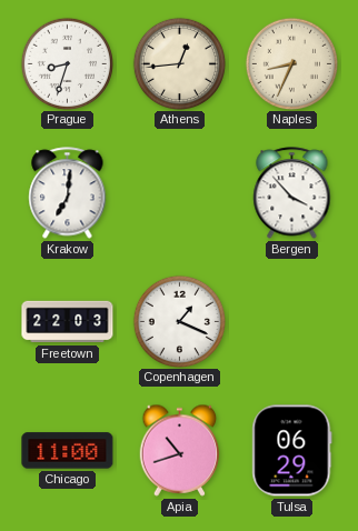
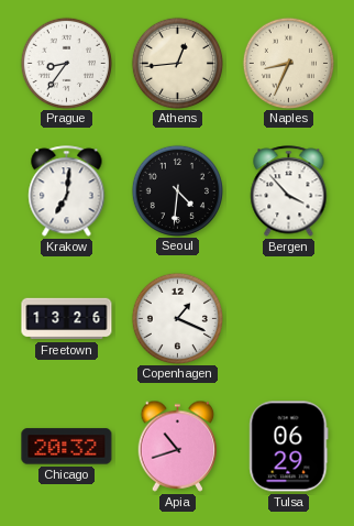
Prague: 8:33 -> 8:36
Seoul: none -> 4:31
Freetown: 22:03 -> 13:26
Chicago: 11:00 -> 20:32
